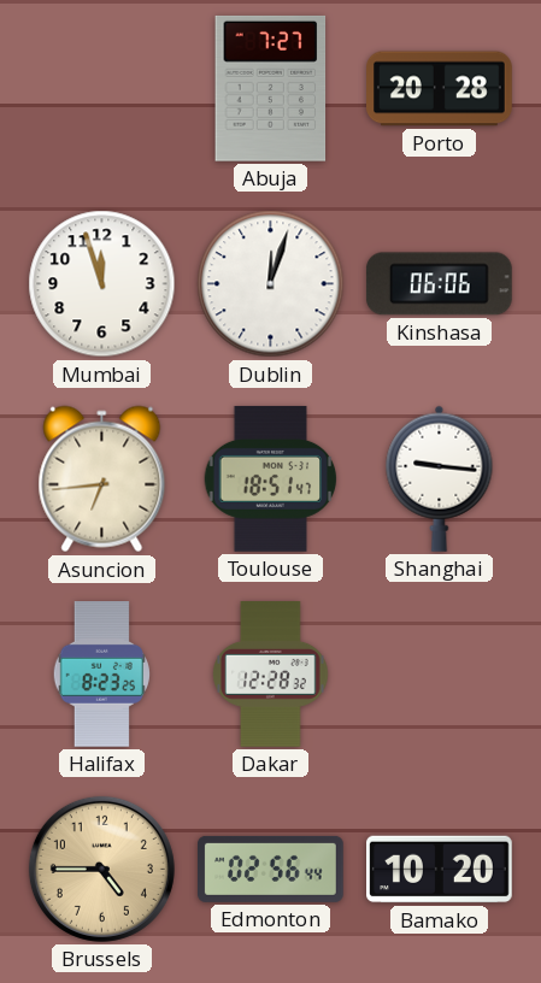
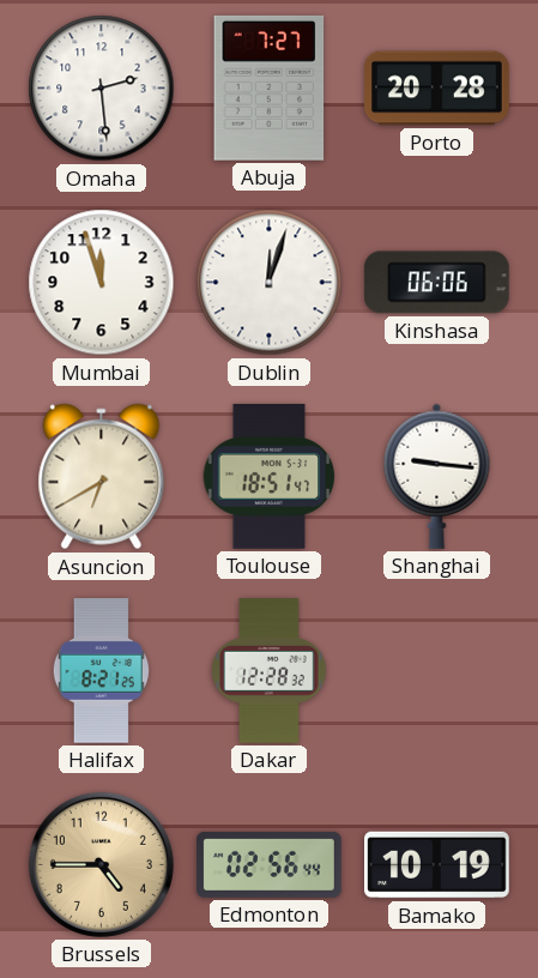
Omaha: none -> 2:29
Asuncion: 6:44 -> 6:40
Halifax: 8:23 -> 8:21
Bamako: 10:20 -> 10:19
